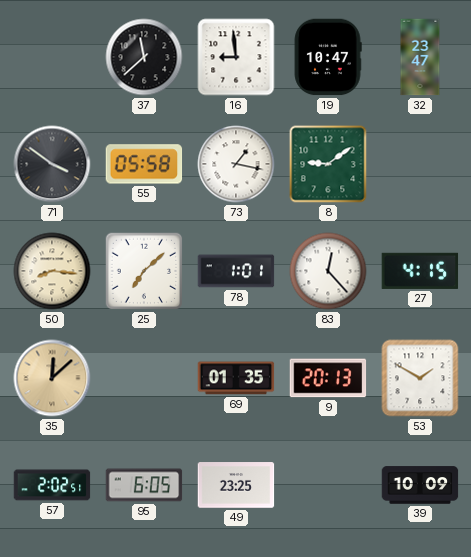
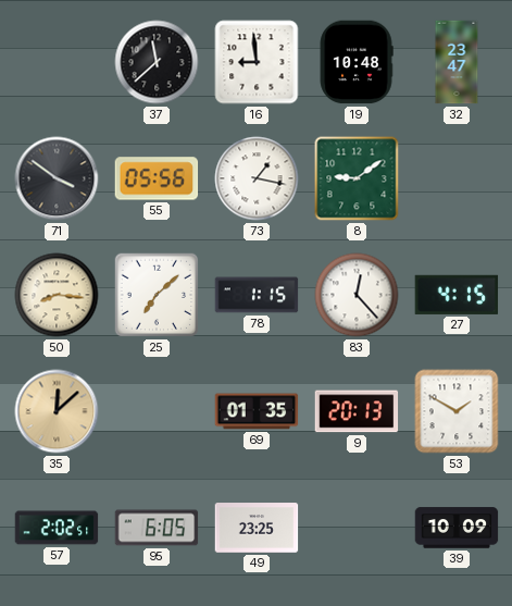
19: 10:47 -> 10:48
55: 05:58 -> 05:56
78: 1:01 -> 1:15
